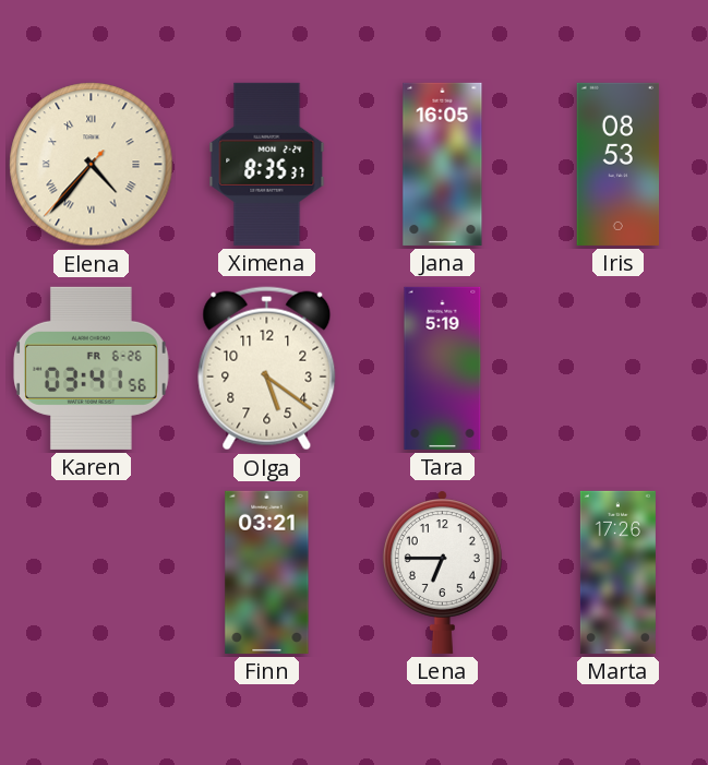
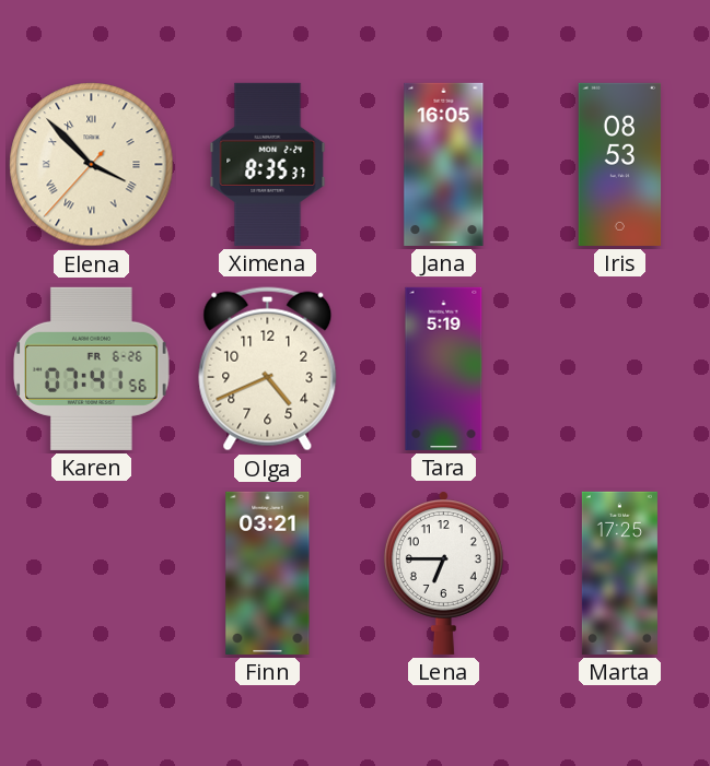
Elena: 4:36 -> 3:52
Karen: 03:41 -> 07:41
Olga: 5:21 -> 4:41
Marta: 17:26 -> 17:25
